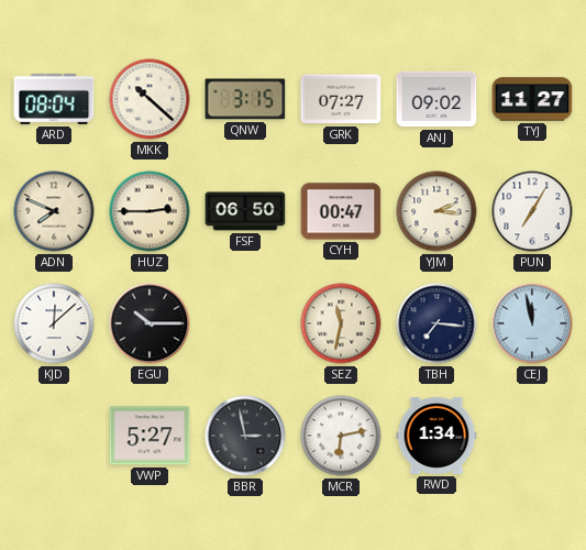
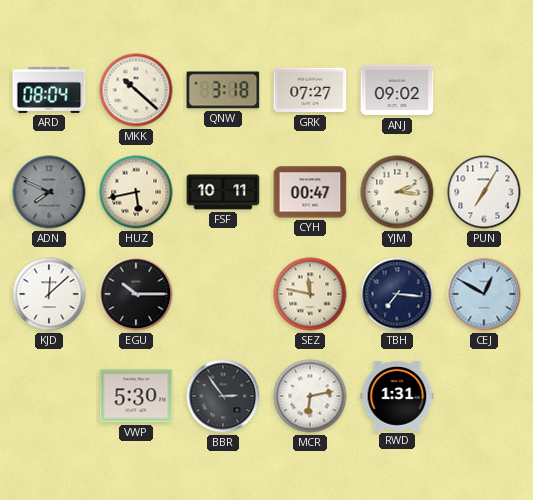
QNW: 3:15 -> 3:18
TYJ: 11:27 -> none
ADN dial: cream -> grey
HUZ: 2:45 -> 5:43
FSF: 06:50 -> 10:11
SEZ: 11:32 -> 11:47
CEJ: 11:58 -> 12:50
VWP: 5:27 -> 5:30
BBR: 2:58 -> 2:54
RWD: 1:34 -> 1:31
